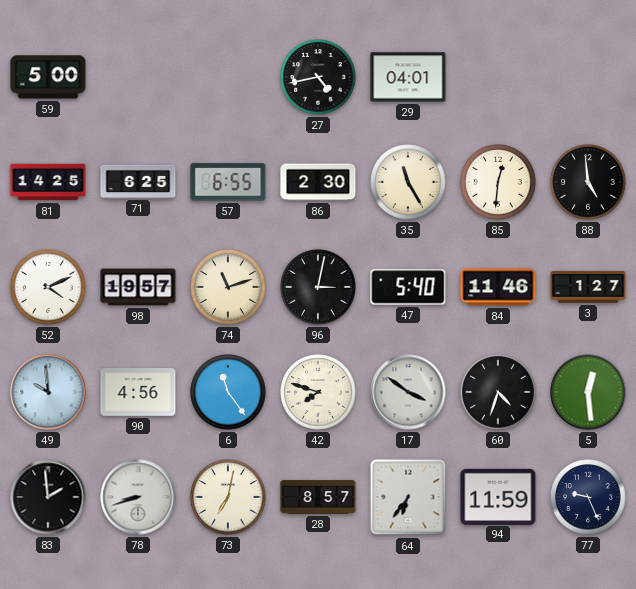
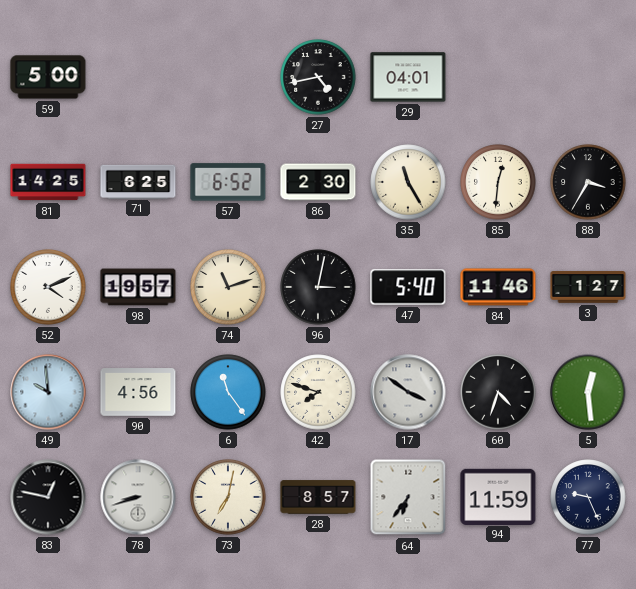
57: 6:55 -> 6:52
88: 4:59 -> 3:35
83: 1:59 -> 12:47
